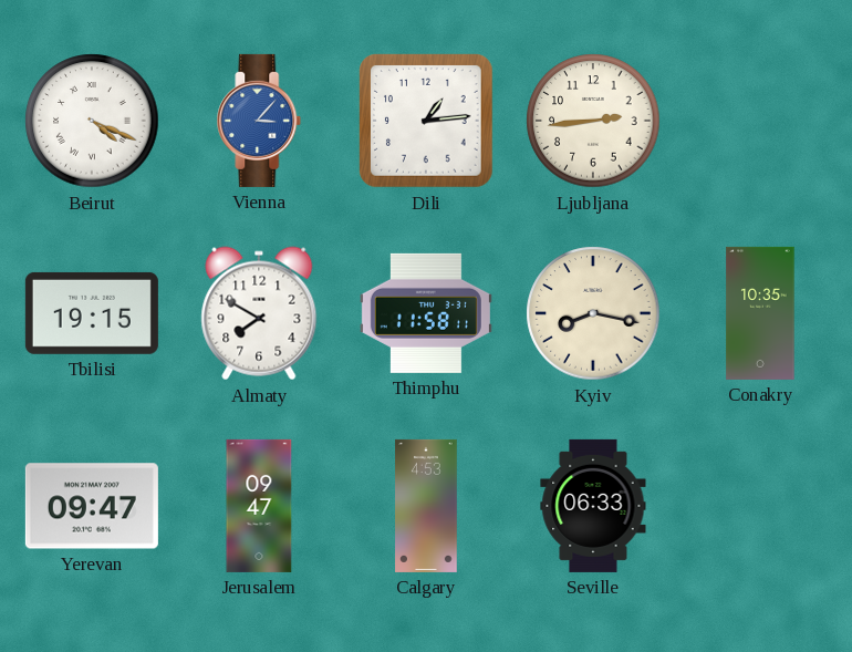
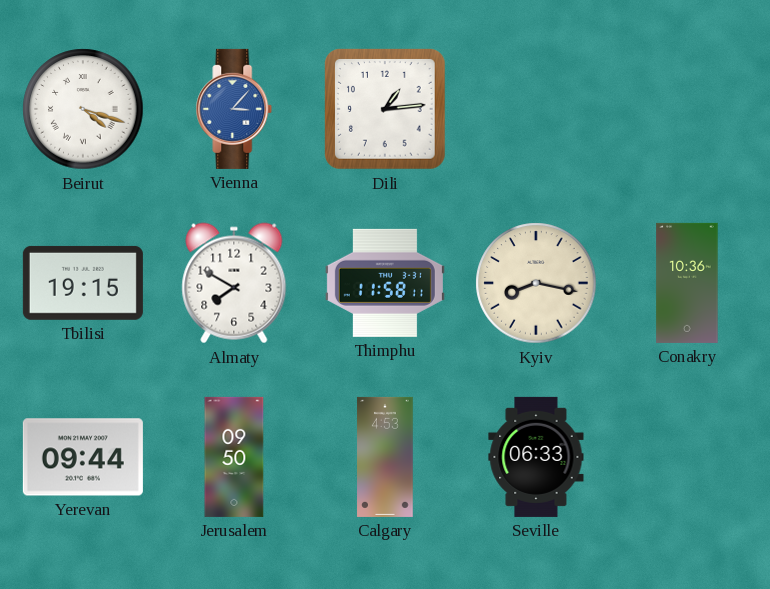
Beirut: 4:19 -> 4:18
Ljubljana: 2:44 -> none
Conakry: 10:35 -> 10:36
Yerevan: 09:47 -> 09:44
Jerusalem: 09:47 -> 09:50
